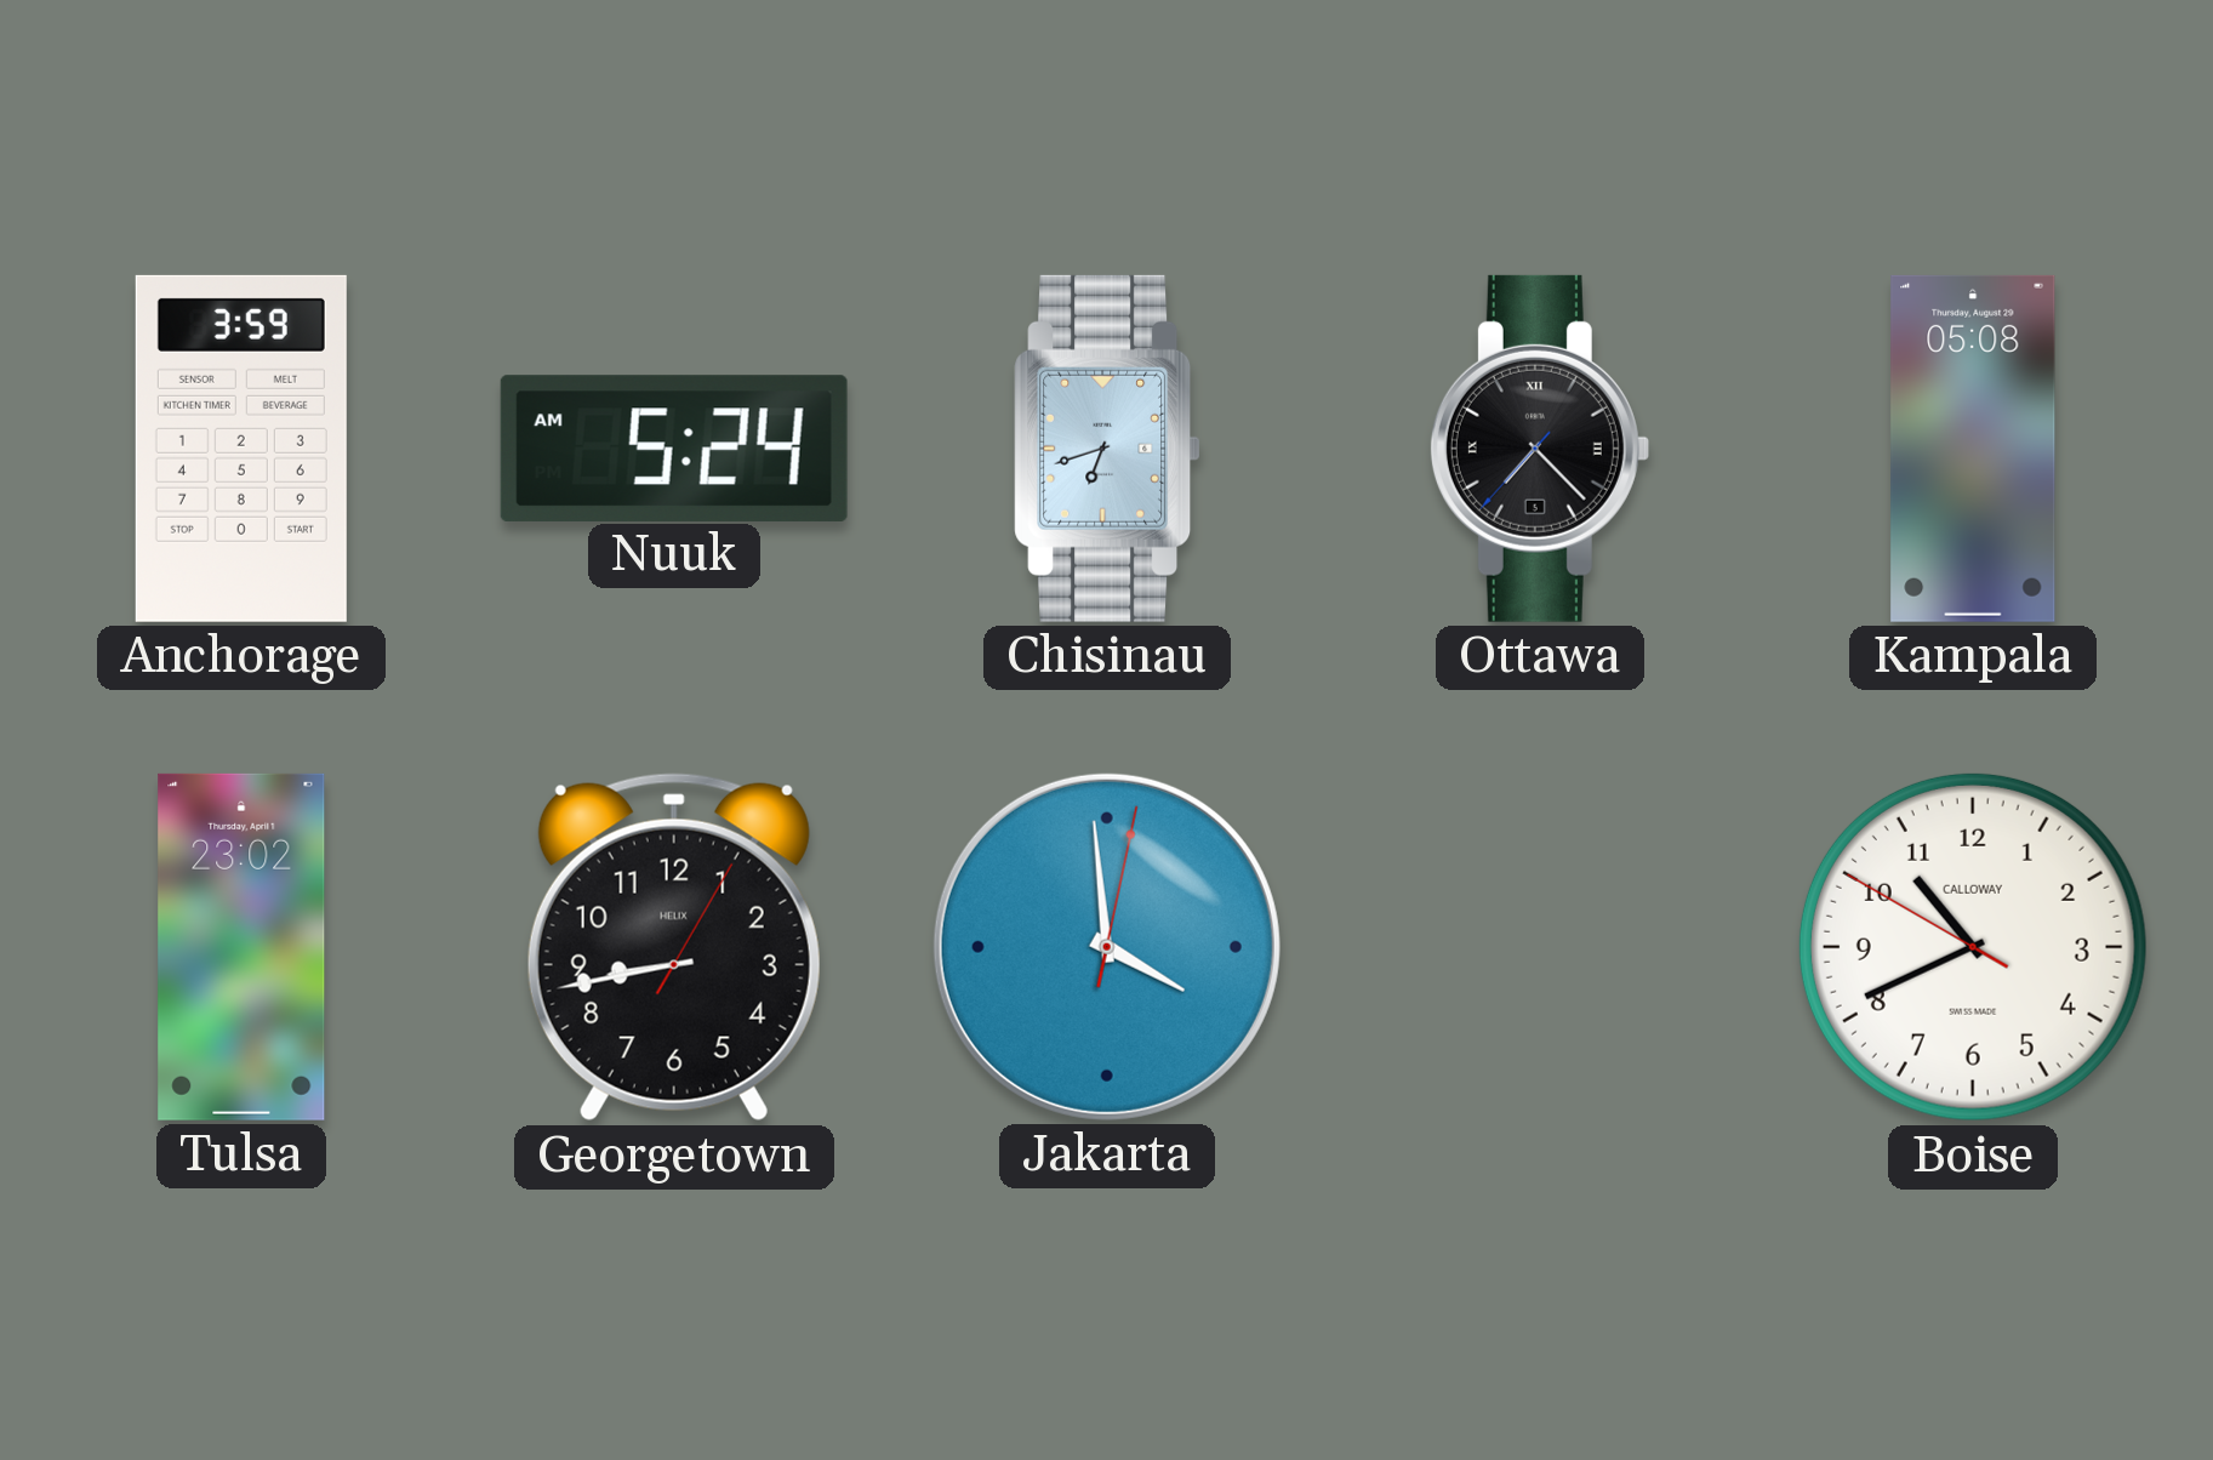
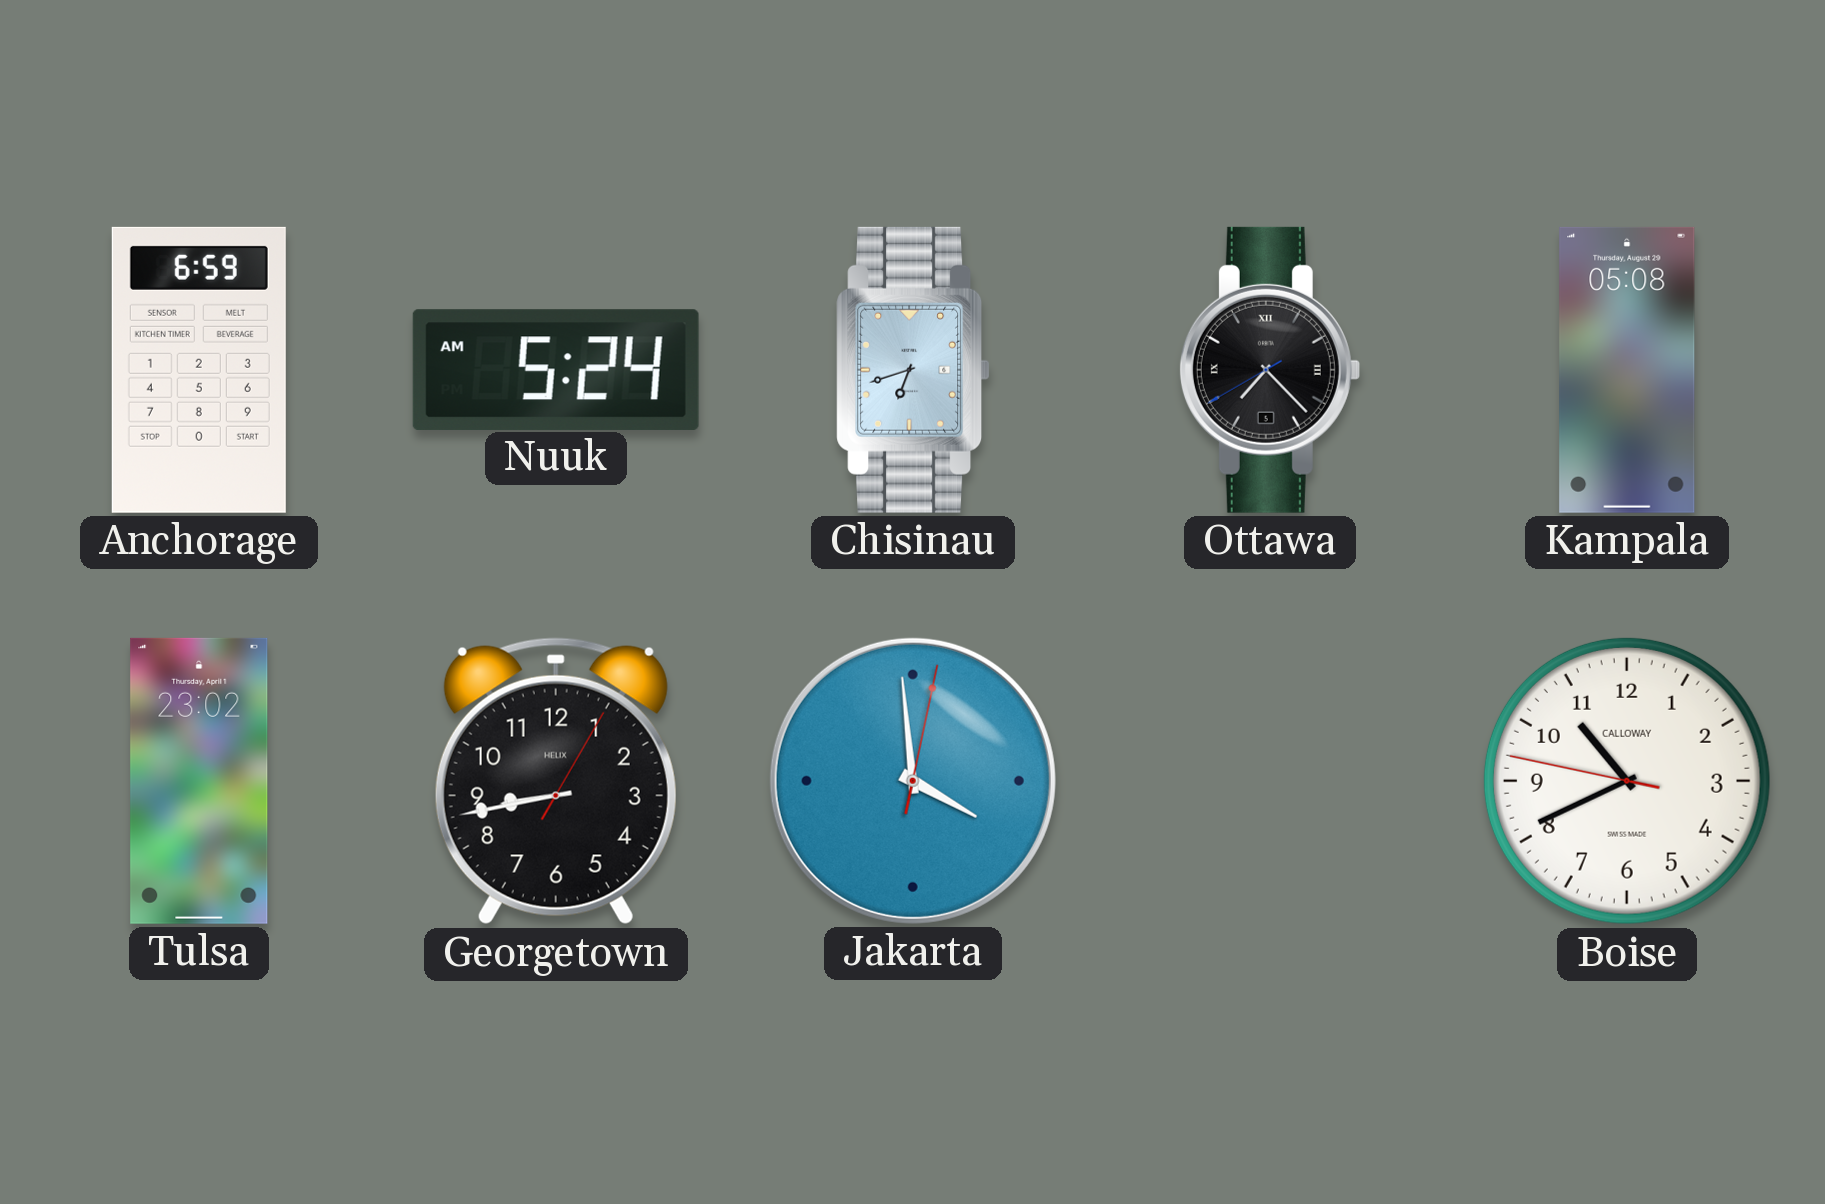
Anchorage: 3:59 -> 6:59
Ottawa: 7:22:37 -> 7:22:40
Boise: 10:40:50 -> 10:40:47
